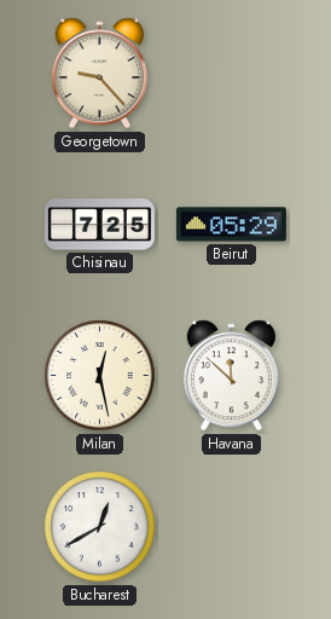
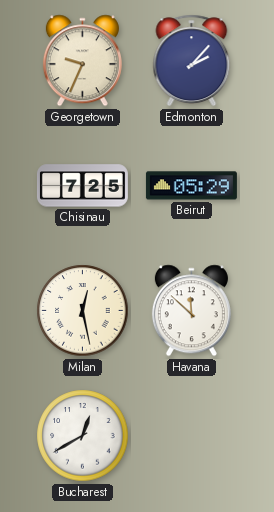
Georgetown: 9:23 -> 9:34
Edmonton: none -> 2:07
